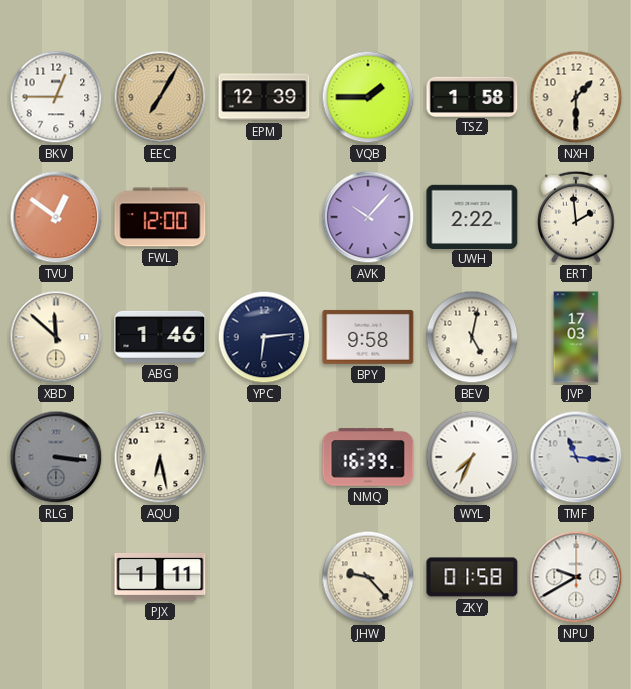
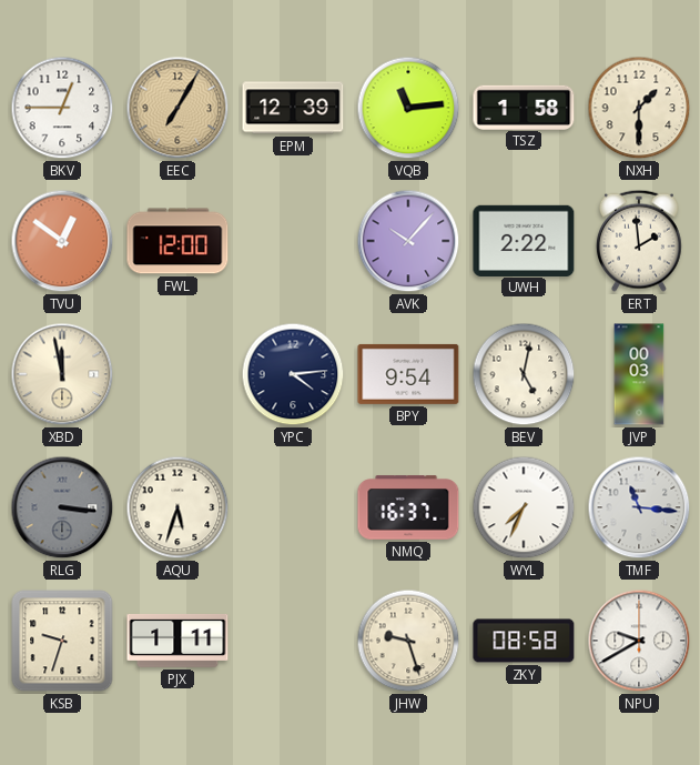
VQB: 1:45 -> 11:14
XBD: 11:52 -> 11:58
ABG: 1:46 -> none
YPC: 6:14 -> 4:14
BPY: 9:58 -> 9:54
JVP: 17:03 -> 00:03
AQU: 6:28 -> 5:33
NMQ: 16:39 -> 16:37
KSB: none -> 9:33
JHW: 9:23 -> 9:27
ZKY: 01:58 -> 08:58
